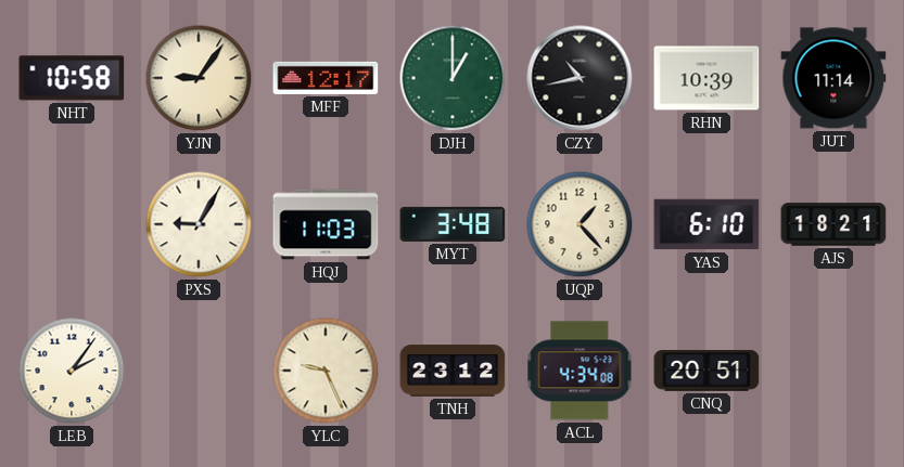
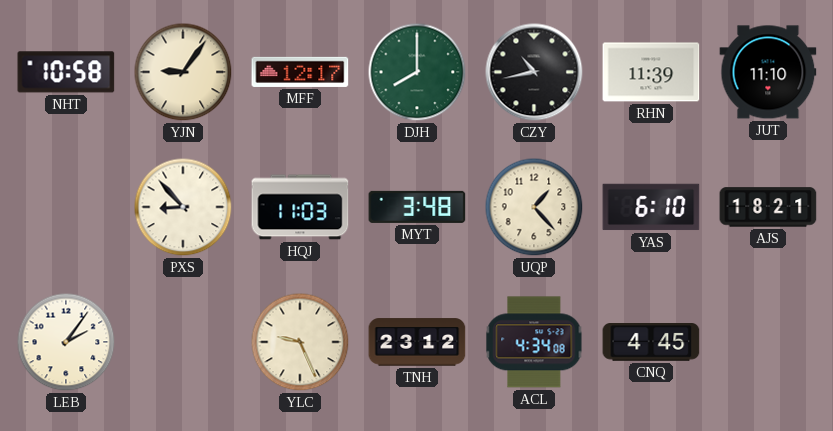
DJH: 1:00 -> 8:00
RHN: 10:39 -> 11:39
JUT: 11:14 -> 11:10
PXS: 9:05 -> 8:53
CNQ: 20:51 -> 4:45
